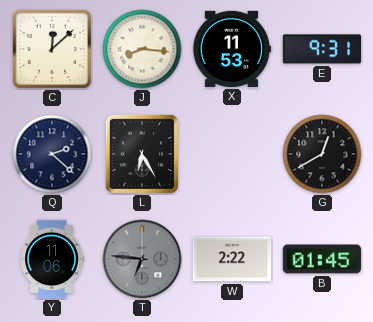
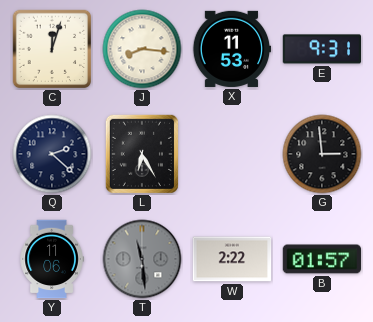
C: 12:08 -> 12:03
G: 12:40 -> 2:59
T: 6:46 -> 11:29
B: 01:45 -> 01:57
